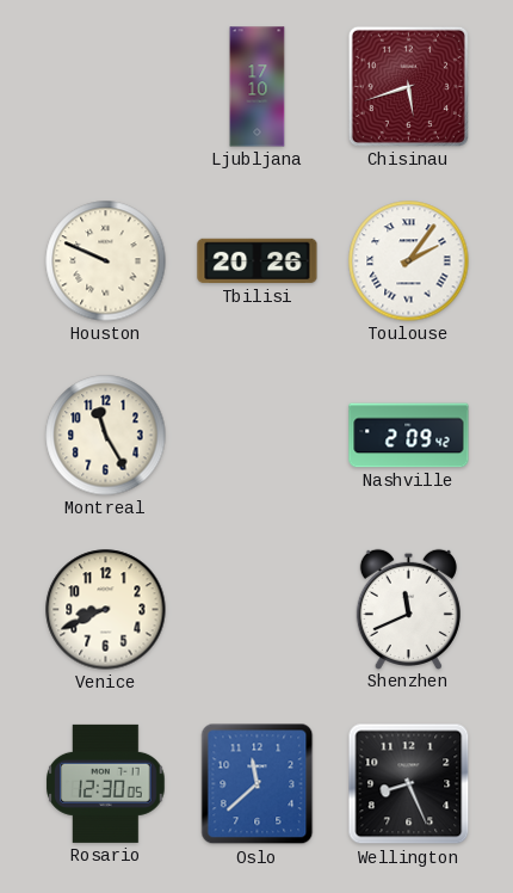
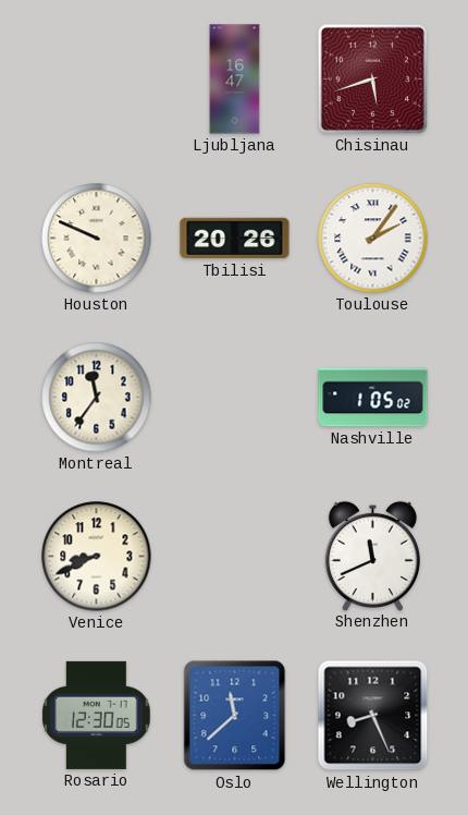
Ljubljana: 17:10 -> 16:47
Montreal: 11:25 -> 11:36
Nashville: 2:09 -> 1:05
